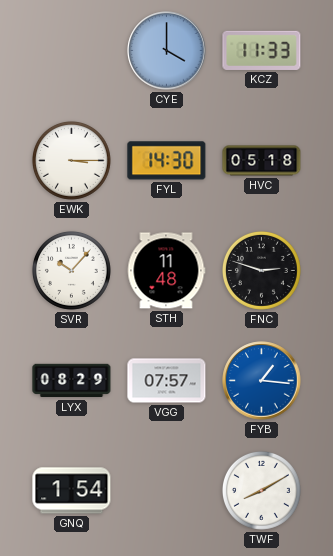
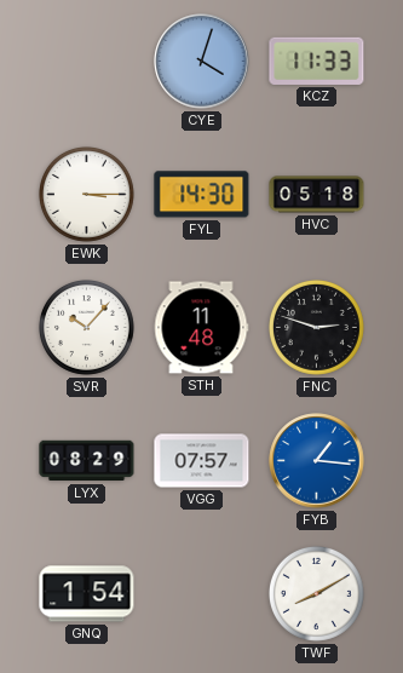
CYE: 4:00 -> 4:03
